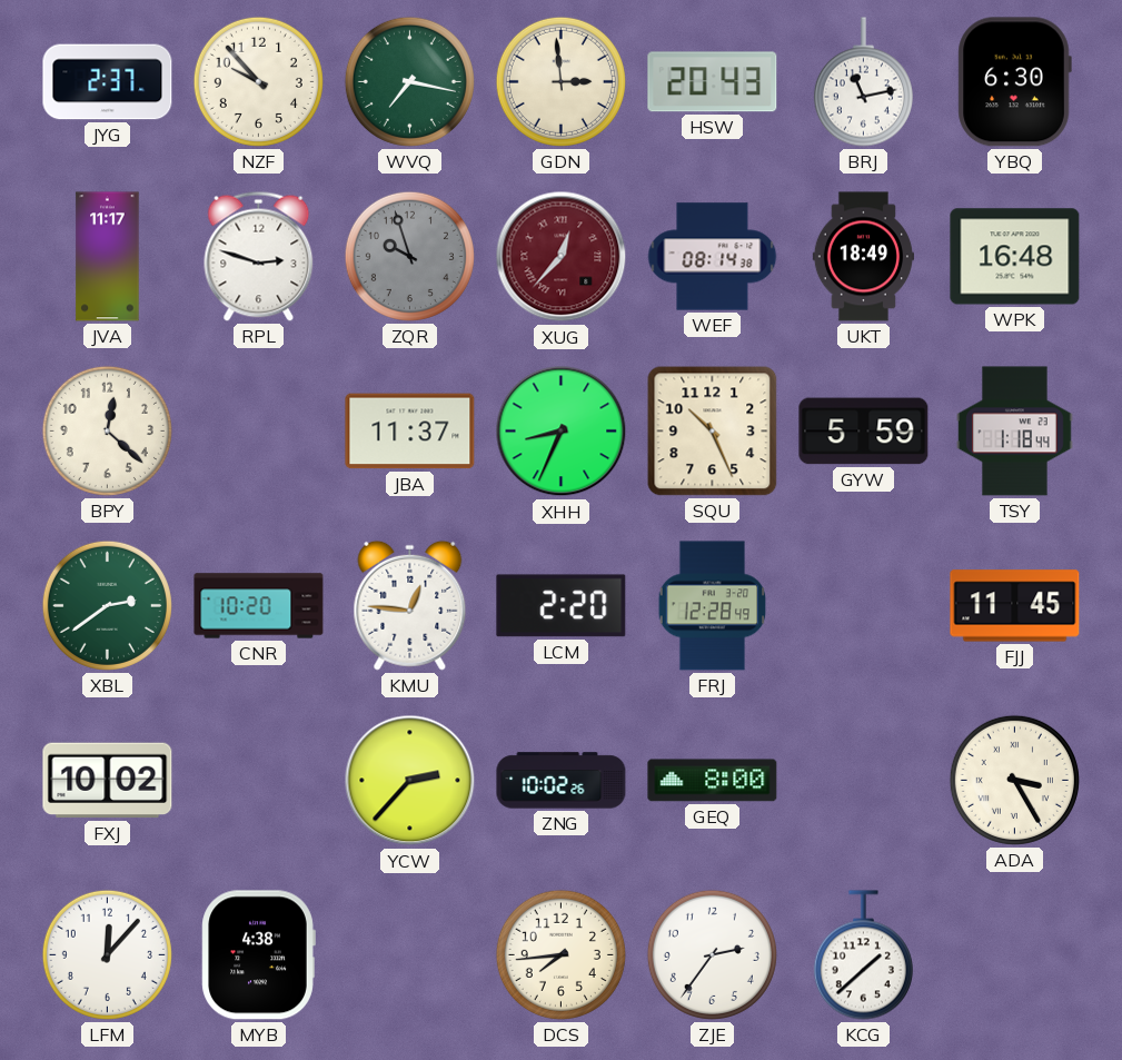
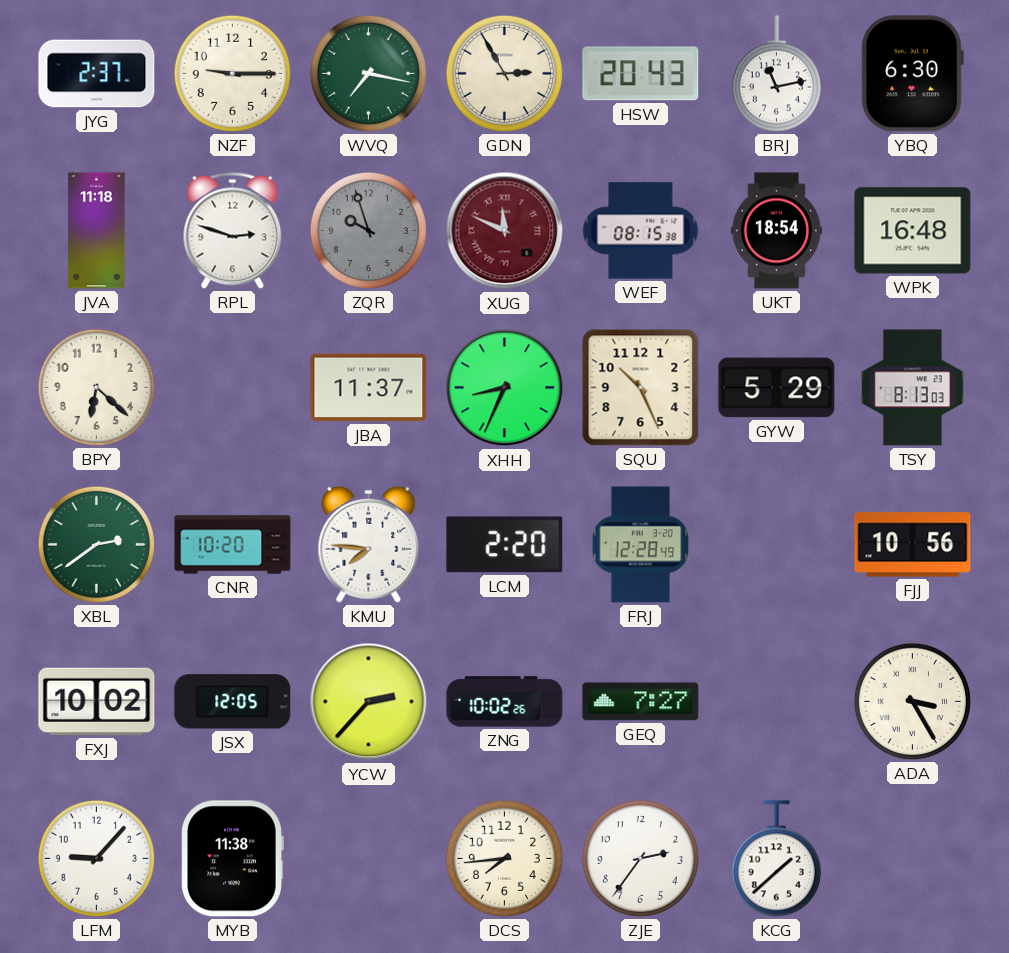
NZF: 9:53 -> 9:15
GDN: 2:59 -> 2:55
JVA: 11:17 -> 11:18
XUG: 12:37 -> 11:49
WEF: 08:14 -> 08:15
UKT: 18:49 -> 18:54
BPY: 12:22 -> 6:22
GYW: 5:59 -> 5:29
TSY: 1:18 -> 8:13
KMU: 12:46 -> 7:46
FJJ: 11:45 -> 10:56
JSX: none -> 12:05
GEQ: 8:00 -> 7:27
LFM: 12:07 -> 9:07
MYB: 4:38 -> 11:38
